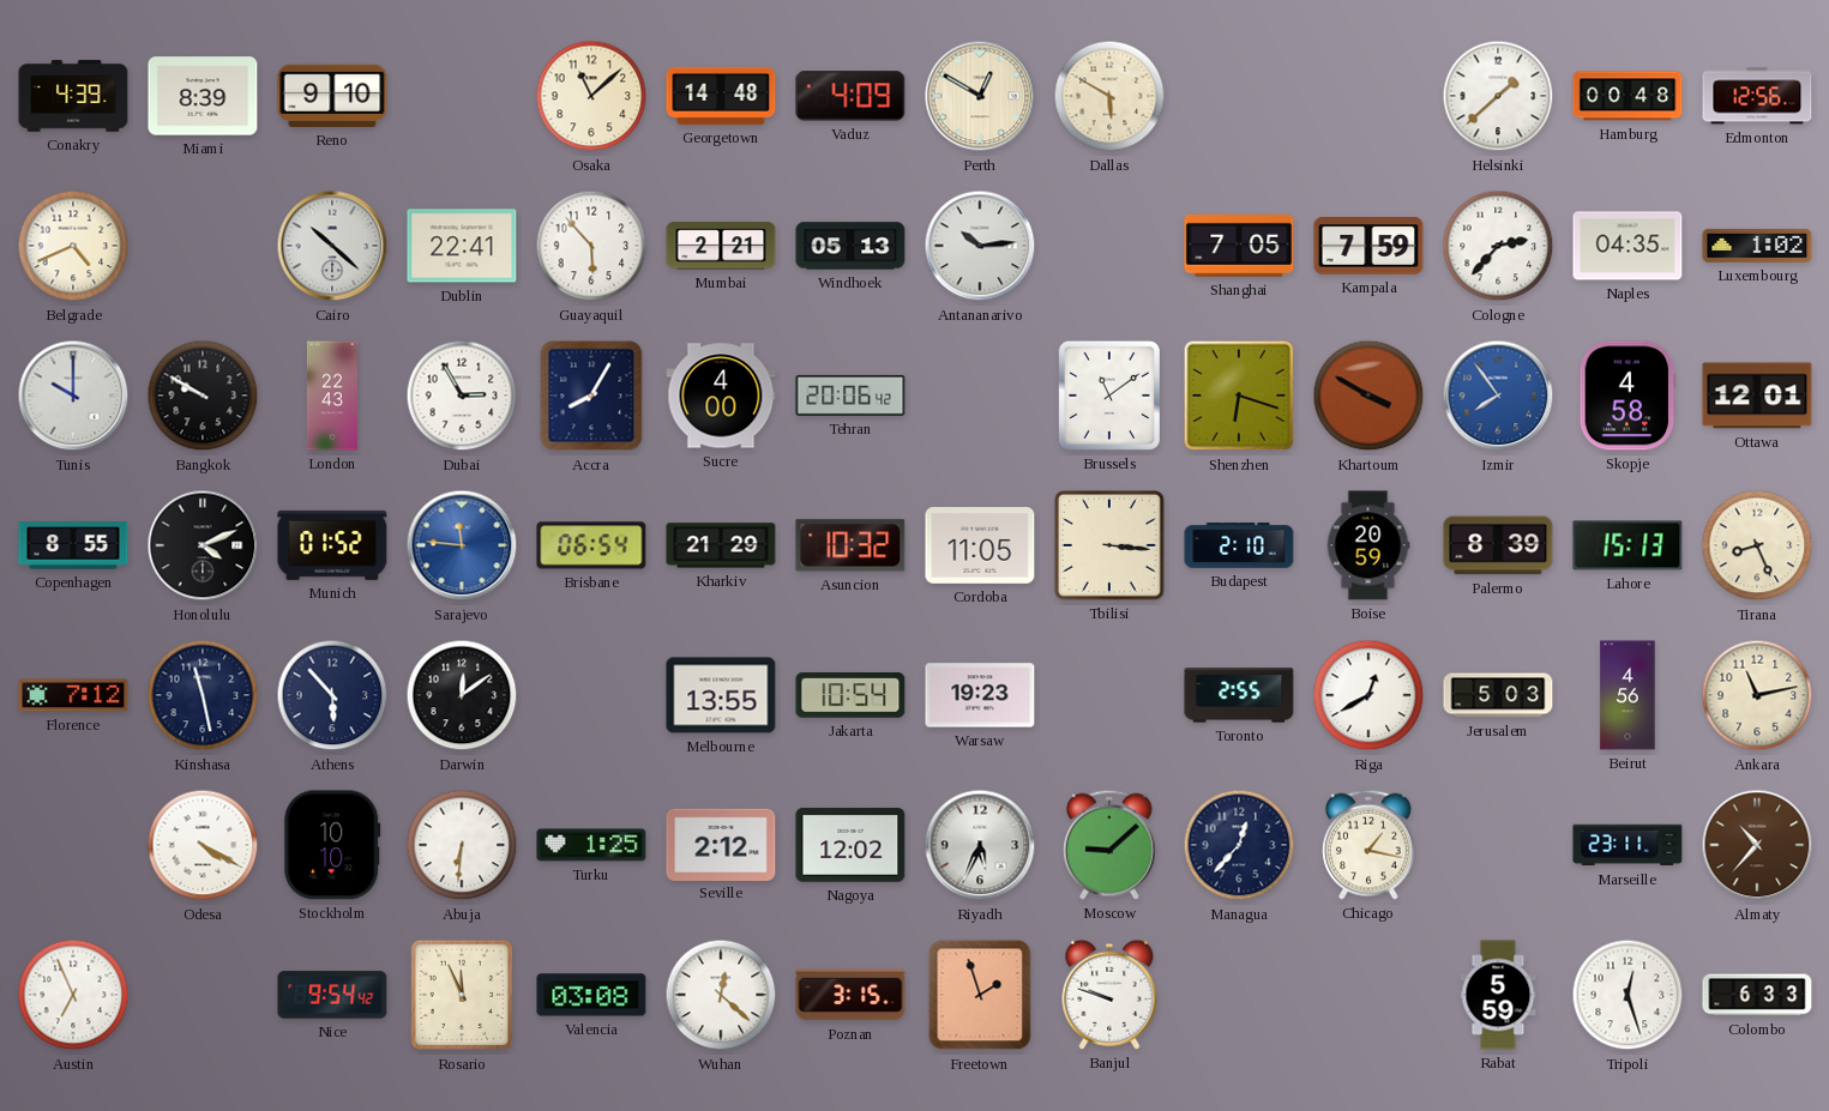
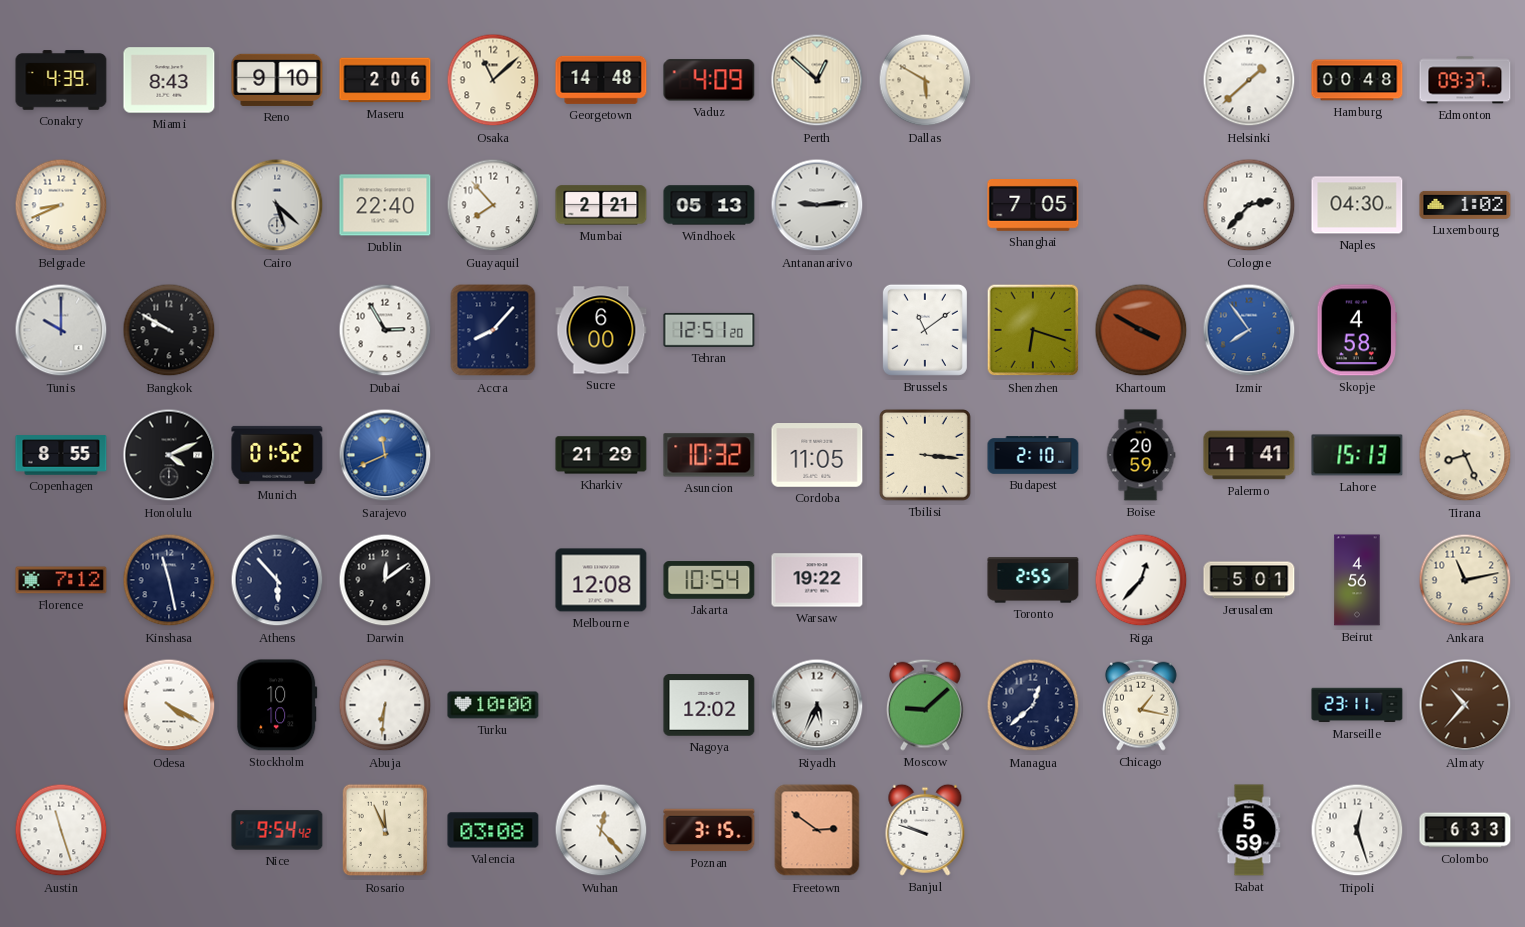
Miami: 8:39 -> 8:43
Maseru: none -> 2:06
Perth: 12:50 -> 12:52
Edmonton: 12:56 -> 09:37
Belgrade: 4:41 -> 8:41
Cairo: 10:22 -> 5:22
Dublin: 22:41 -> 22:40
Guayaquil: 5:53 -> 7:53
Antananarivo: 10:14 -> 9:14
Kampala: 7:59 -> none
Naples: 04:35 -> 04:30
London: 22:43 -> none
Accra: 8:05 -> 8:07
Sucre: 4:00 -> 6:00
Tehran: 20:06 -> 12:51
Ottawa: 12:01 -> none
Sarajevo: 11:46 -> 11:41
Brisbane: 06:54 -> none
Palermo: 8:39 -> 1:41
Melbourne: 13:55 -> 12:08
Warsaw: 19:23 -> 19:22
Riga: 12:40 -> 12:37
Jerusalem: 5:03 -> 5:01
Turku: 1:25 -> 10:00
Seville: 2:12 -> none
Managua: 12:37 -> 12:38
Austin: 6:56 -> 11:27
Wuhan: 12:22 -> 12:23
Freetown: 1:57 -> 2:51
